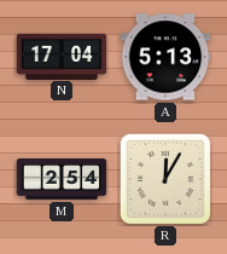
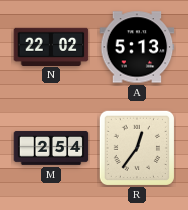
N: 17:04 -> 22:02
R: 12:05 -> 12:36
